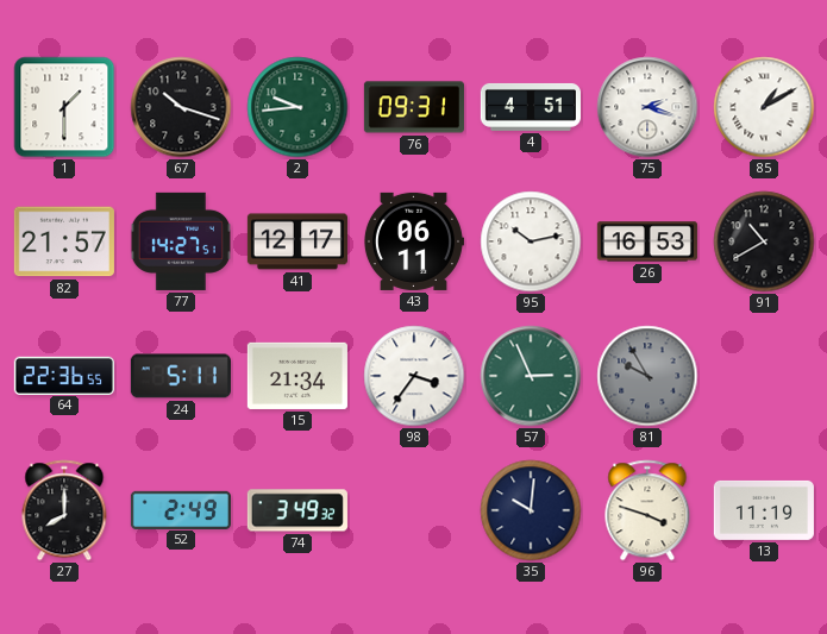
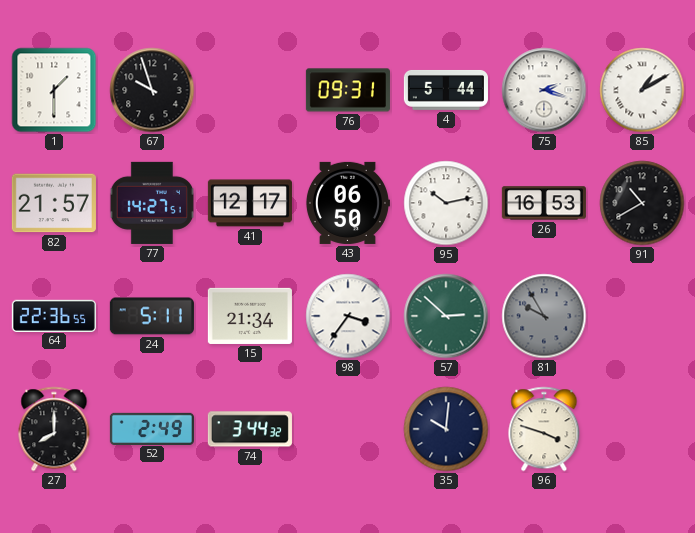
67: 10:18 -> 9:57
2: 9:44 -> none
4: 4:51 -> 5:44
43: 06:11 -> 06:50
57: 2:56 -> 2:52
74: 3:49 -> 3:44
13: 11:19 -> none
